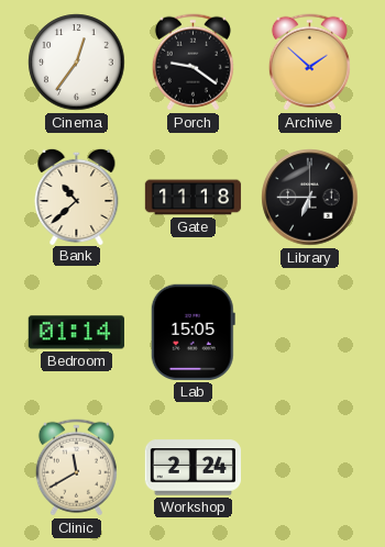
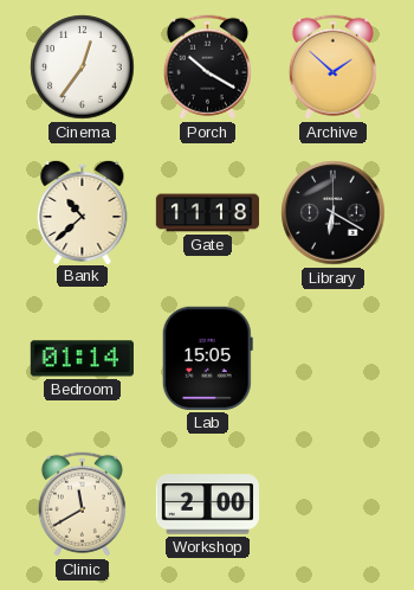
Porch: 9:21 -> 10:20
Library: 6:45 -> 6:20
Workshop: 2:24 -> 2:00
